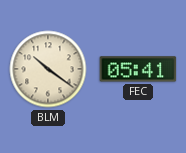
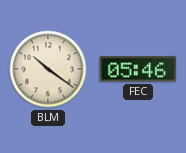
FEC: 05:41 -> 05:46
